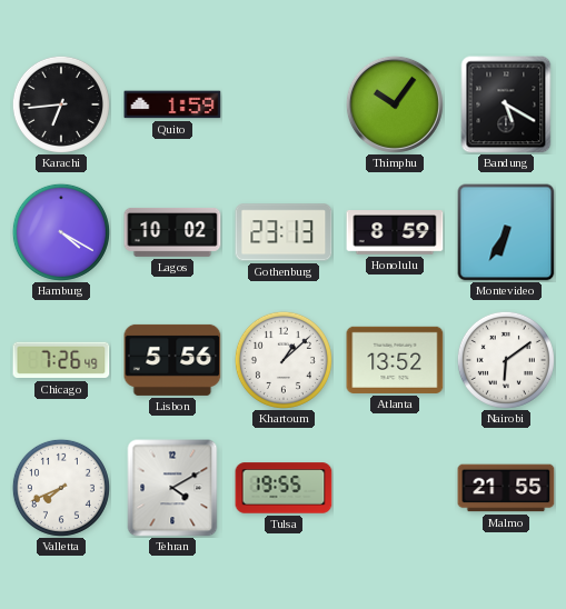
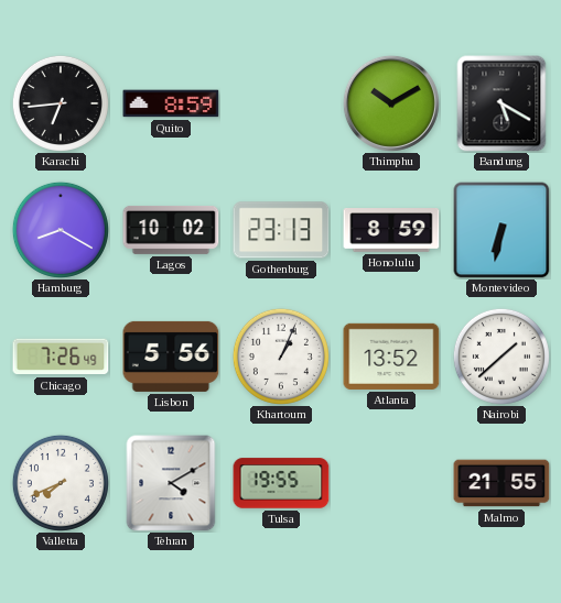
Quito: 1:59 -> 8:59
Thimphu: 10:06 -> 10:10
Hamburg: 4:20 -> 8:20
Montevideo: 6:35 -> 6:32
Khartoum: 1:08 -> 1:04
Nairobi: 6:09 -> 1:38
